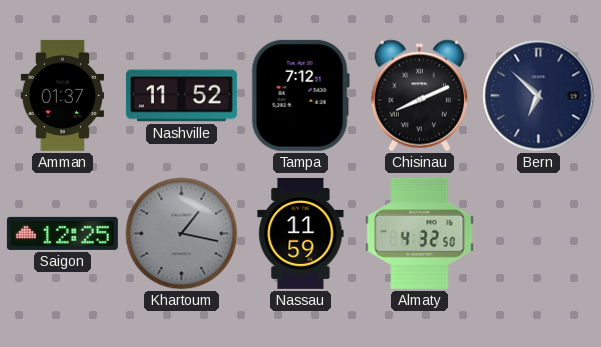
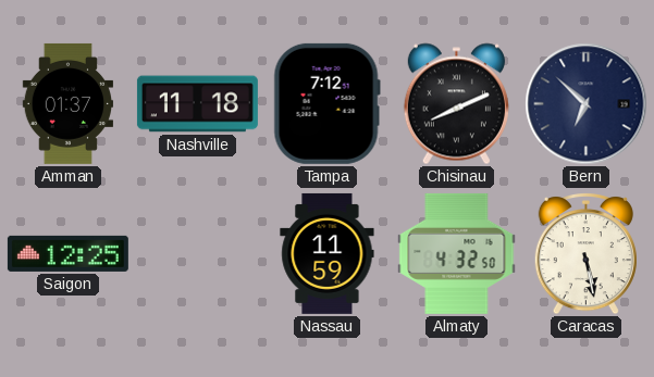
Nashville: 11:52 -> 11:18
Khartoum: 1:17 -> none
Caracas: none -> 5:28
